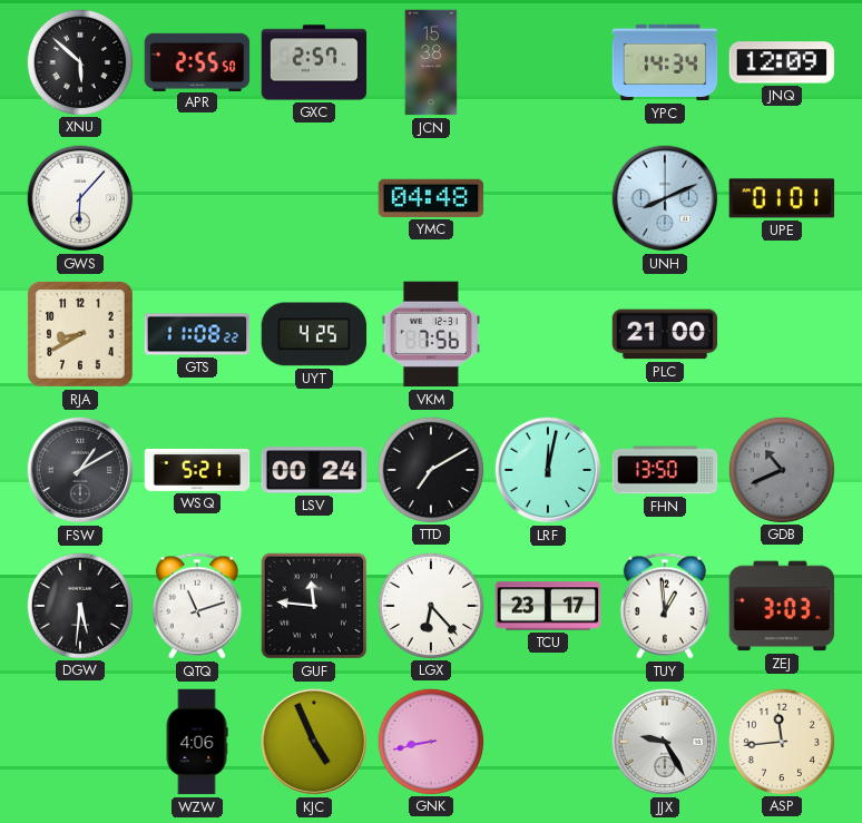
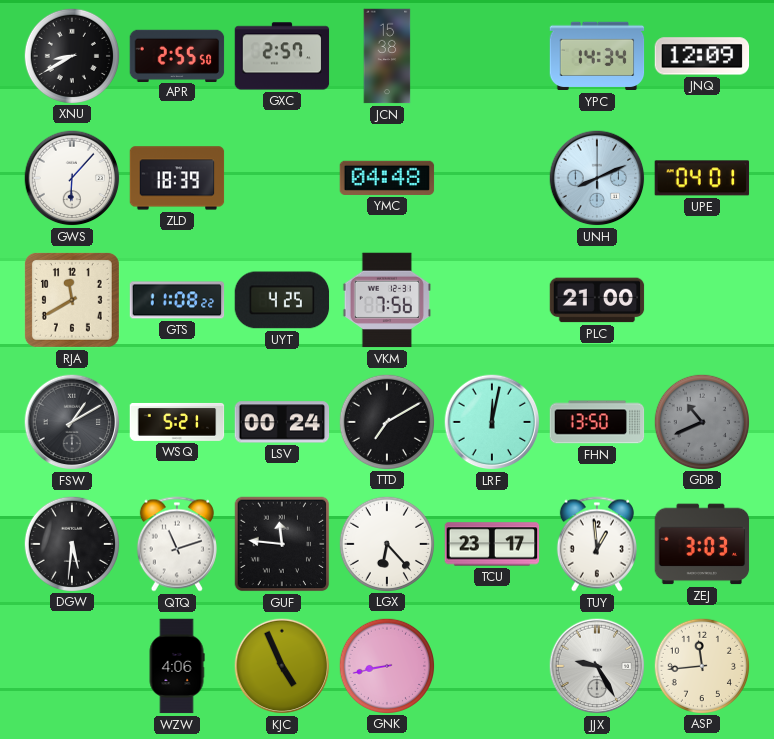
XNU: 5:52 -> 8:40
ZLD: none -> 18:39
UPE: 01:01 -> 04:01
RJA: 8:40 -> 11:40
